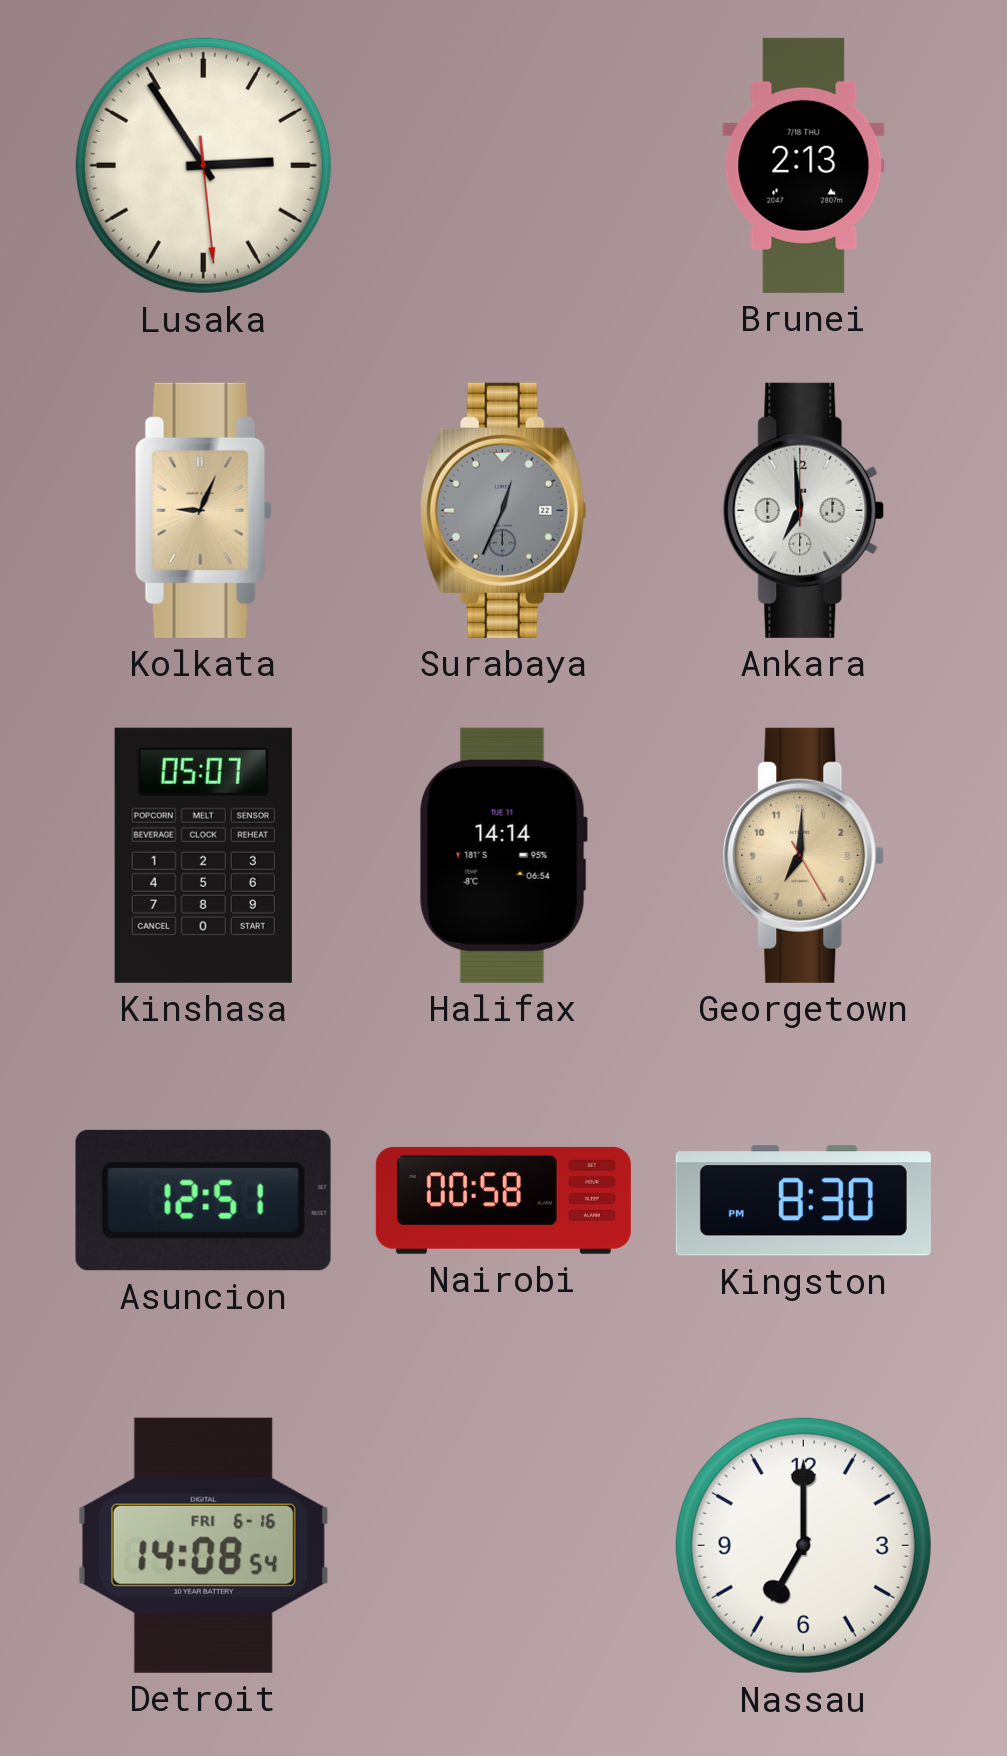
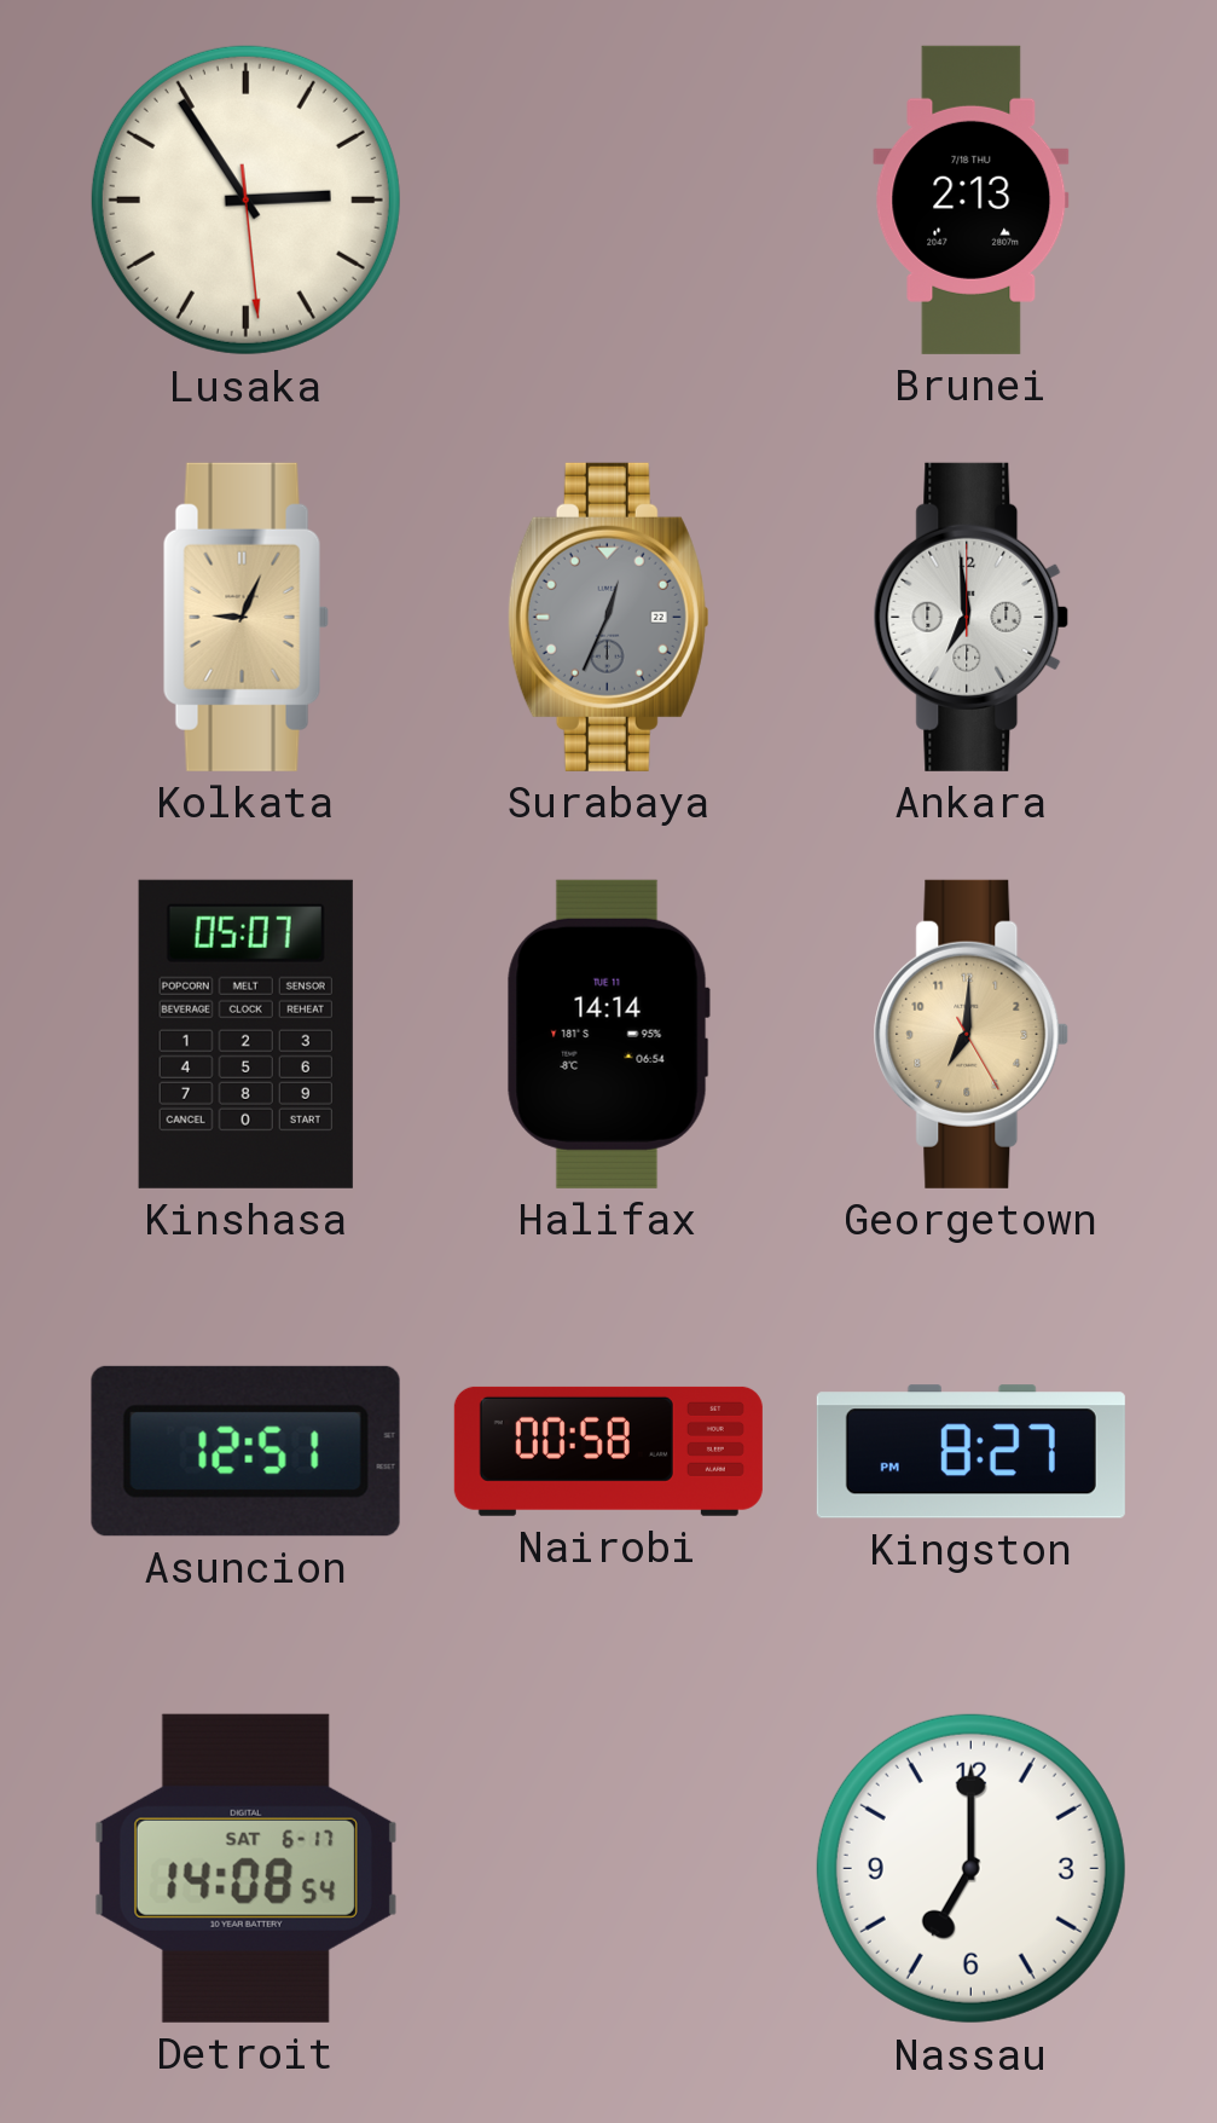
Kingston: 8:30 -> 8:27
Detroit date: FRI 6-16 -> SAT 6-17
